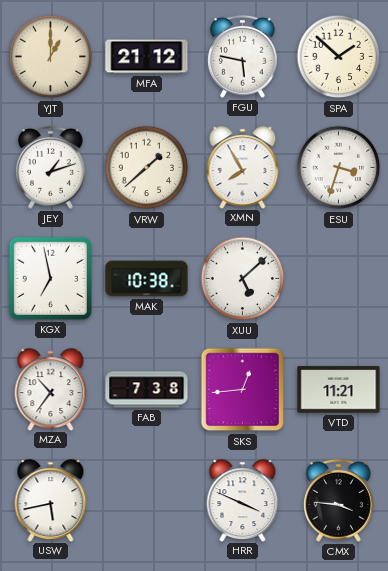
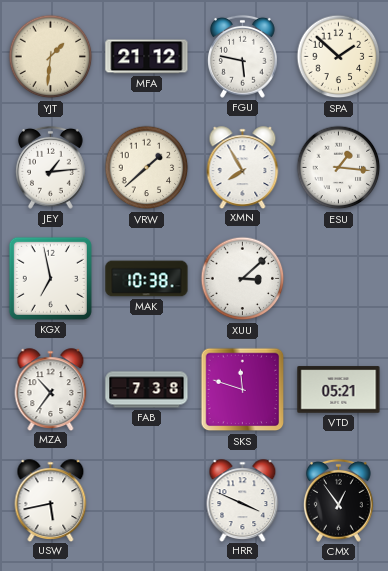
YJT: 1:00 -> 1:31
JEY: 1:12 -> 1:14
ESU: 3:33 -> 1:16
XUU: 5:08 -> 3:08
SKS: 12:44 -> 11:48
VTD: 11:21 -> 05:21
CMX: 3:46 -> 12:54
